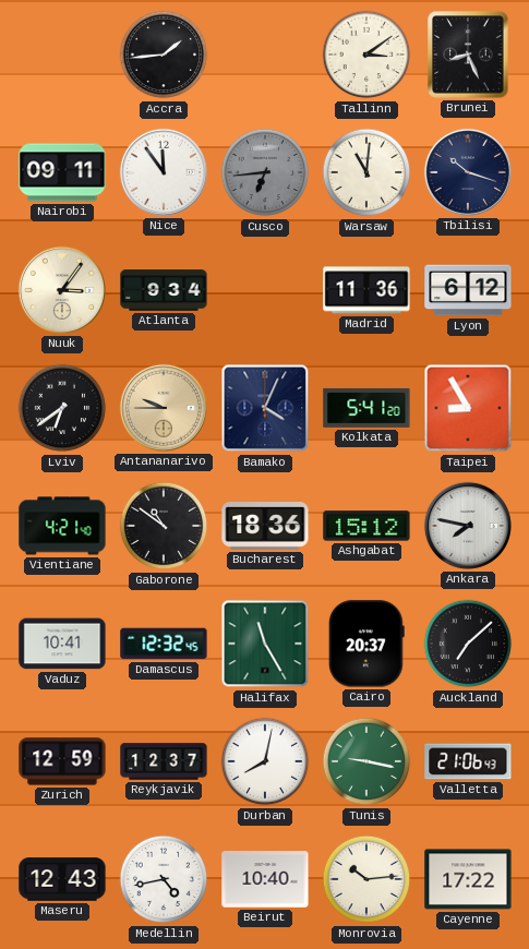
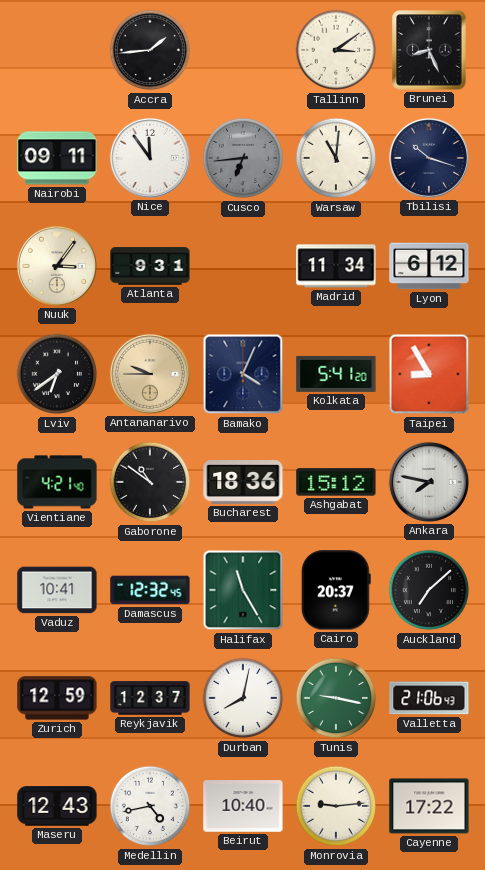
Atlanta: 9:34 -> 9:31
Madrid: 11:36 -> 11:34
Monrovia: 10:14 -> 9:14
